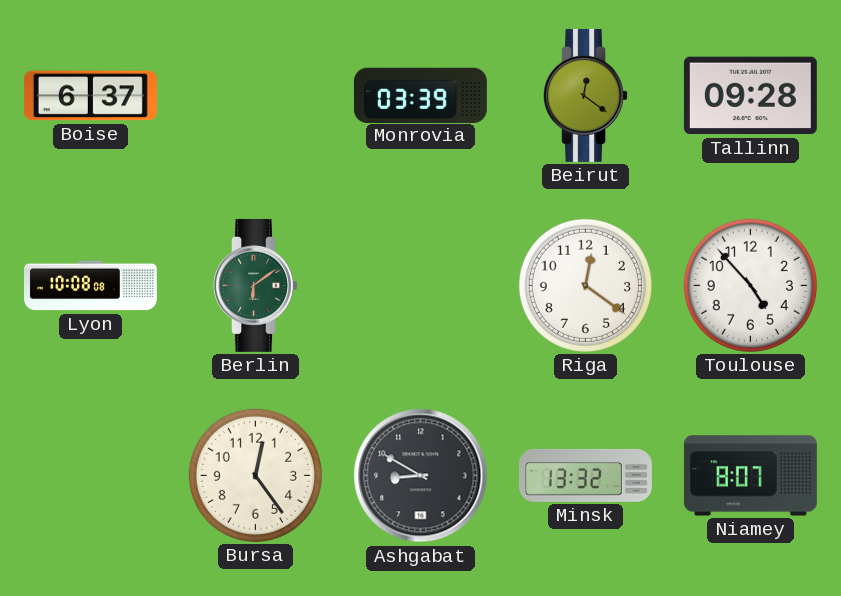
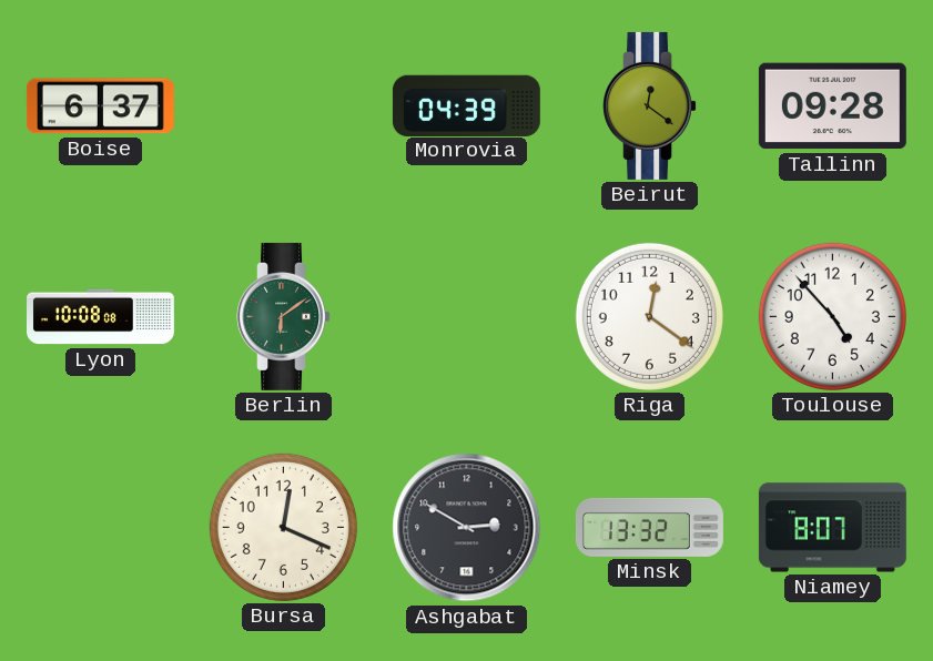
Monrovia: 03:39 -> 04:39
Bursa: 12:24 -> 12:19
Ashgabat: 8:50 -> 2:50
